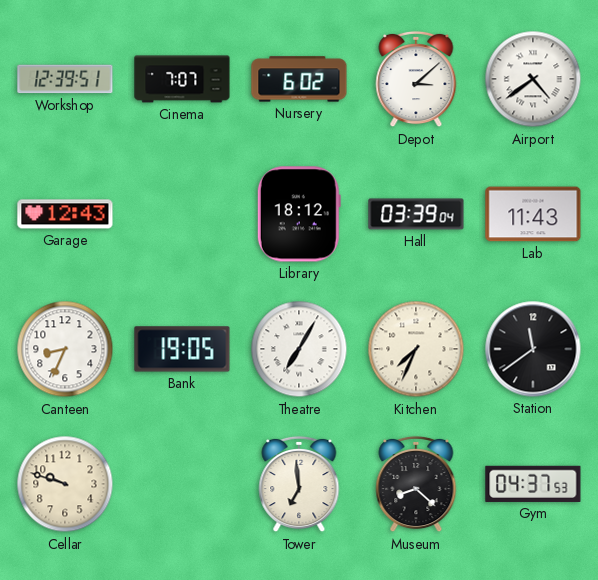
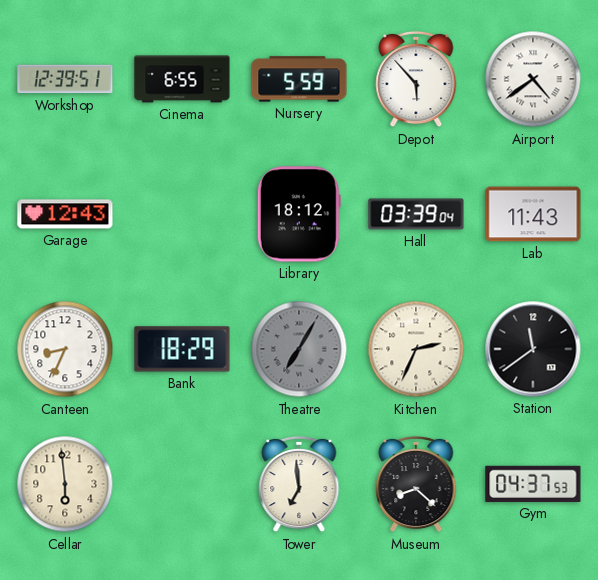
Cinema: 7:07 -> 6:55
Nursery: 6:02 -> 5:59
Depot: 3:08 -> 5:53
Bank: 19:05 -> 18:29
Theatre dial: white -> grey
Kitchen: 7:34 -> 2:34
Cellar: 9:48 -> 5:59
